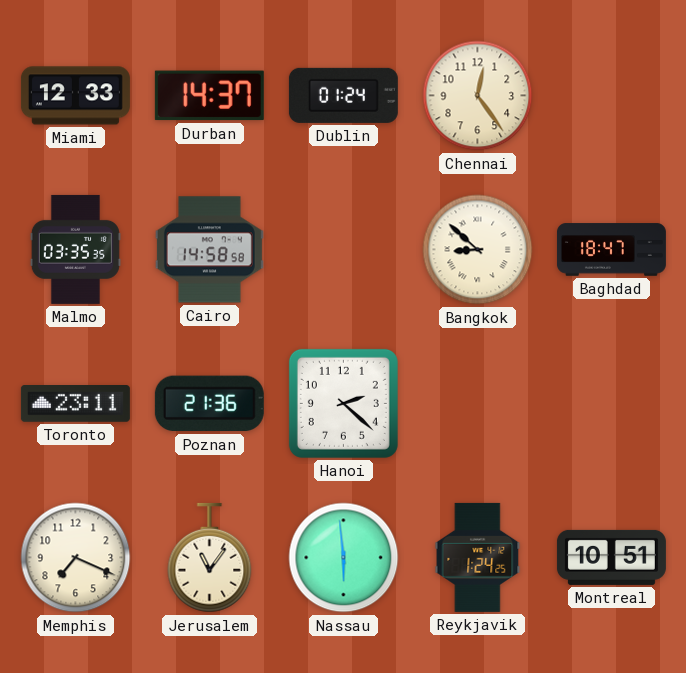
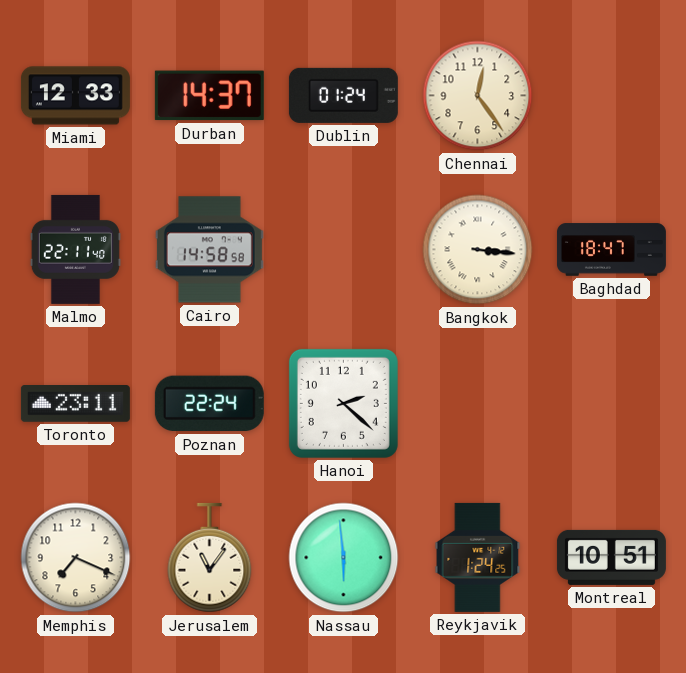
Malmo: 03:35 -> 22:11
Bangkok: 8:52 -> 3:16
Poznan: 21:36 -> 22:24
